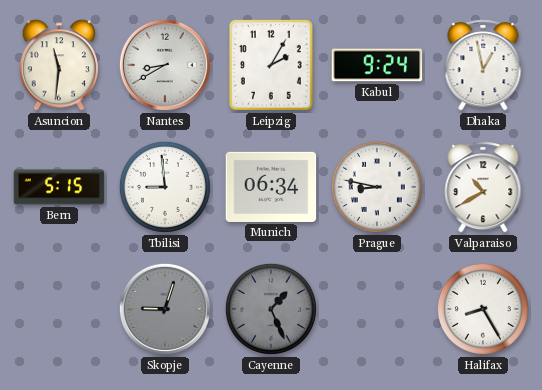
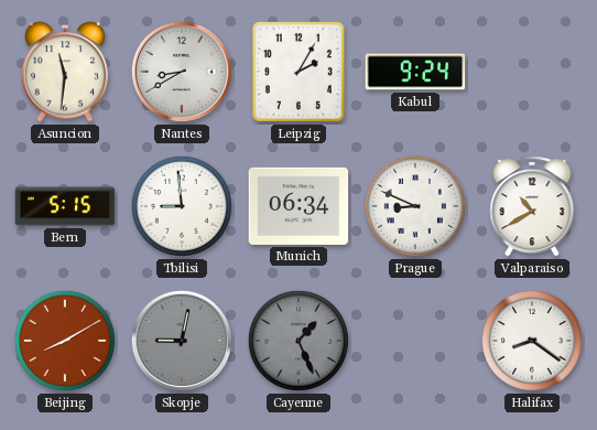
Dhaka: 12:58 -> none
Prague: 8:47 -> 8:49
Beijing: none -> 8:10
Skopje: 9:03 -> 9:02
Halifax: 8:25 -> 8:21
